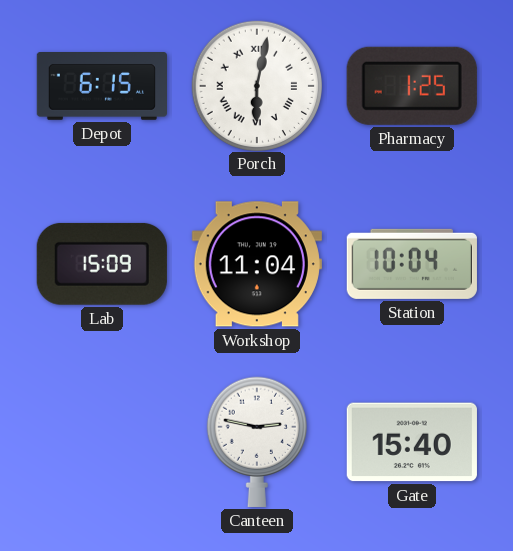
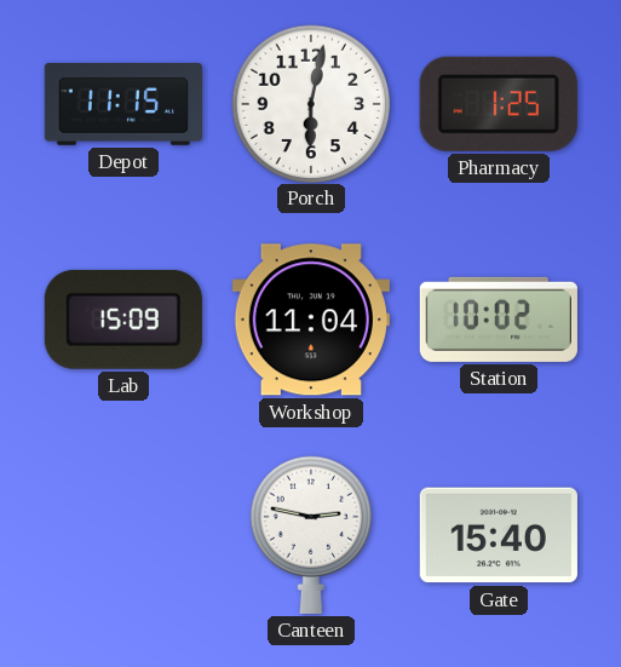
Depot: 6:15 -> 11:15
Porch numerals: Roman -> Arabic
Station: 10:04 -> 10:02
